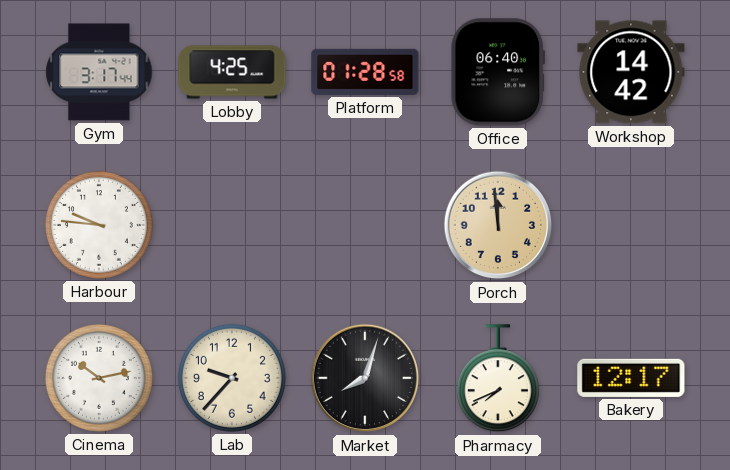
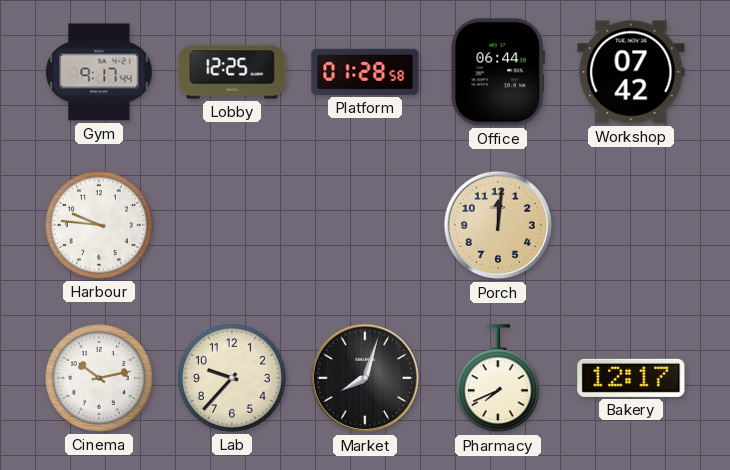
Gym: 3:17 -> 9:17
Lobby: 4:25 -> 12:25
Office: 06:40 -> 06:44
Workshop: 14:42 -> 07:42
Porch: 11:59 -> 12:01
